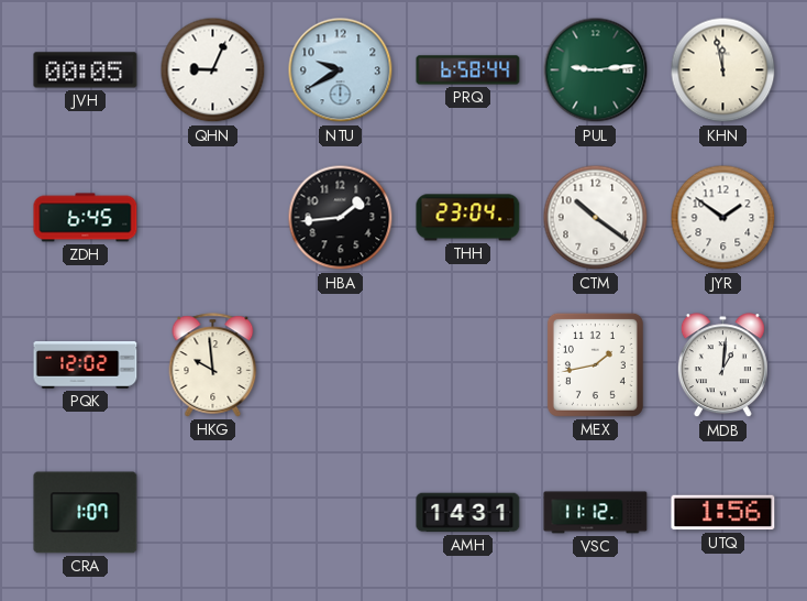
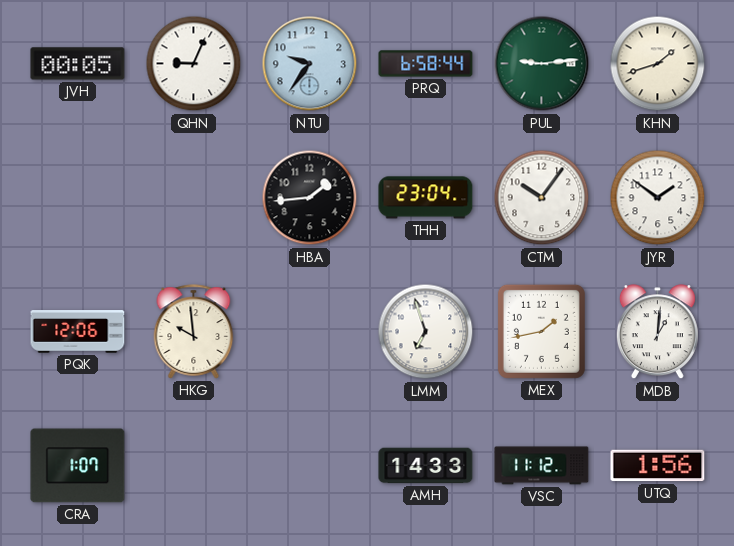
NTU: 9:40 -> 9:36
KHN: 11:58 -> 1:42
ZDH: 6:45 -> none
CTM: 10:21 -> 10:06
PQK: 12:02 -> 12:06
LMM: none -> 6:57
AMH: 14:31 -> 14:33
